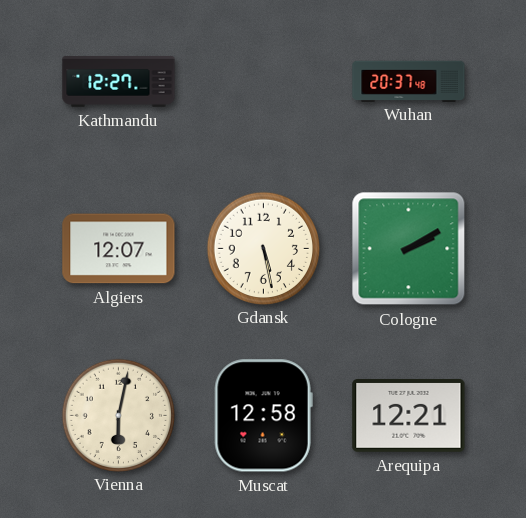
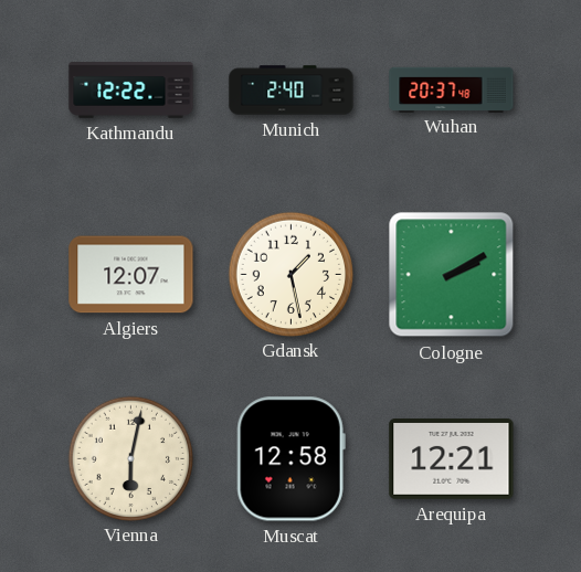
Kathmandu: 12:27 -> 12:22
Munich: none -> 2:40
Gdansk: 5:28 -> 1:28
